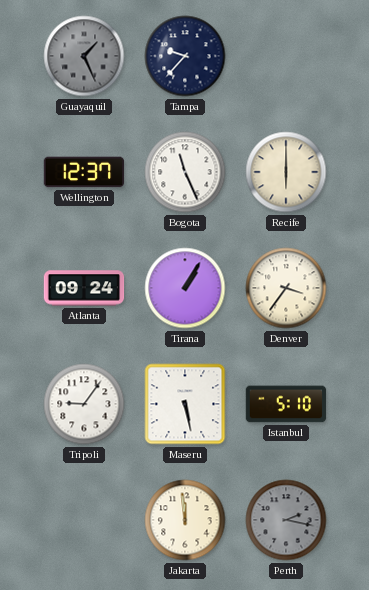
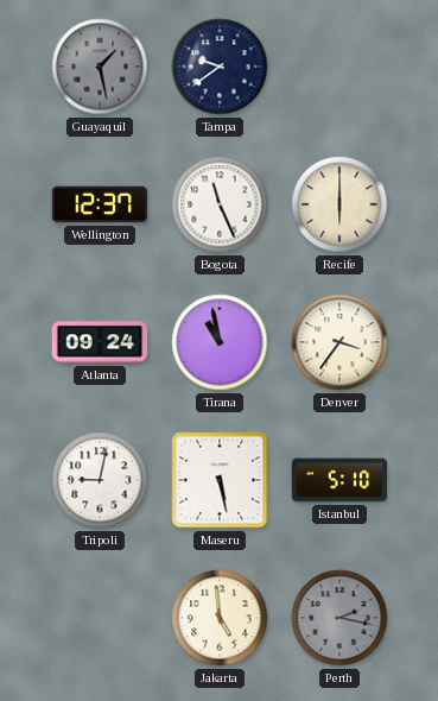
Guayaquil: 1:26 -> 1:28
Tampa: 9:37 -> 9:39
Tirana: 1:05 -> 10:58
Tripoli: 9:06 -> 9:02
Jakarta: 11:59 -> 4:59
